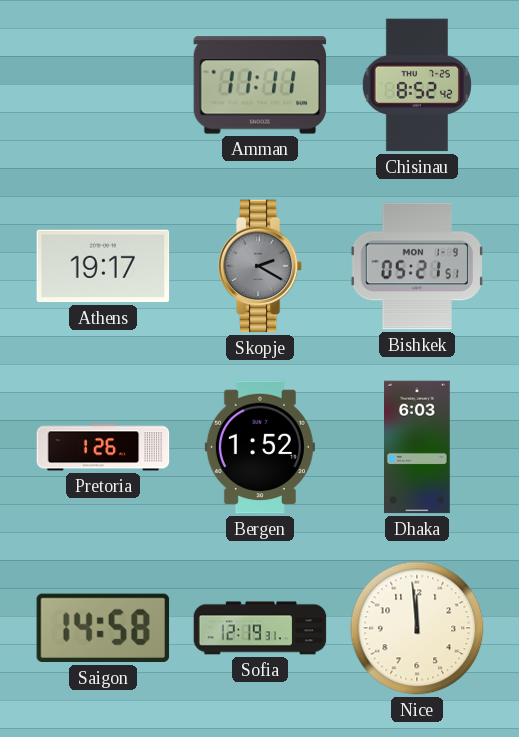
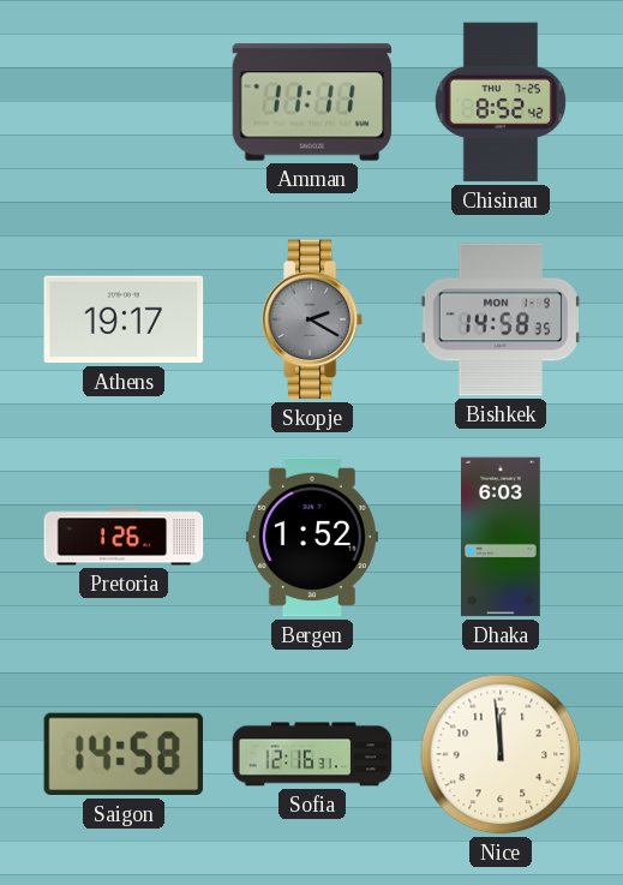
Bishkek: 05:21 -> 14:58
Sofia: 12:19 -> 12:16
